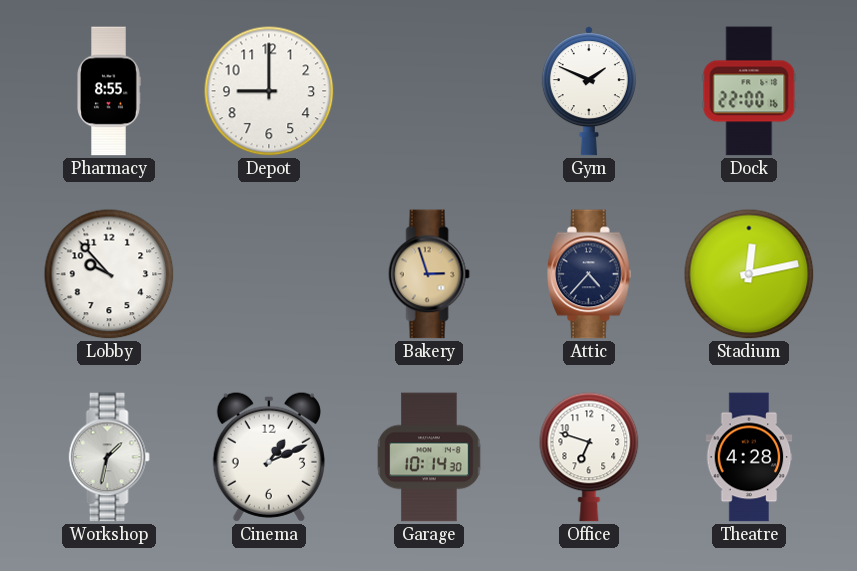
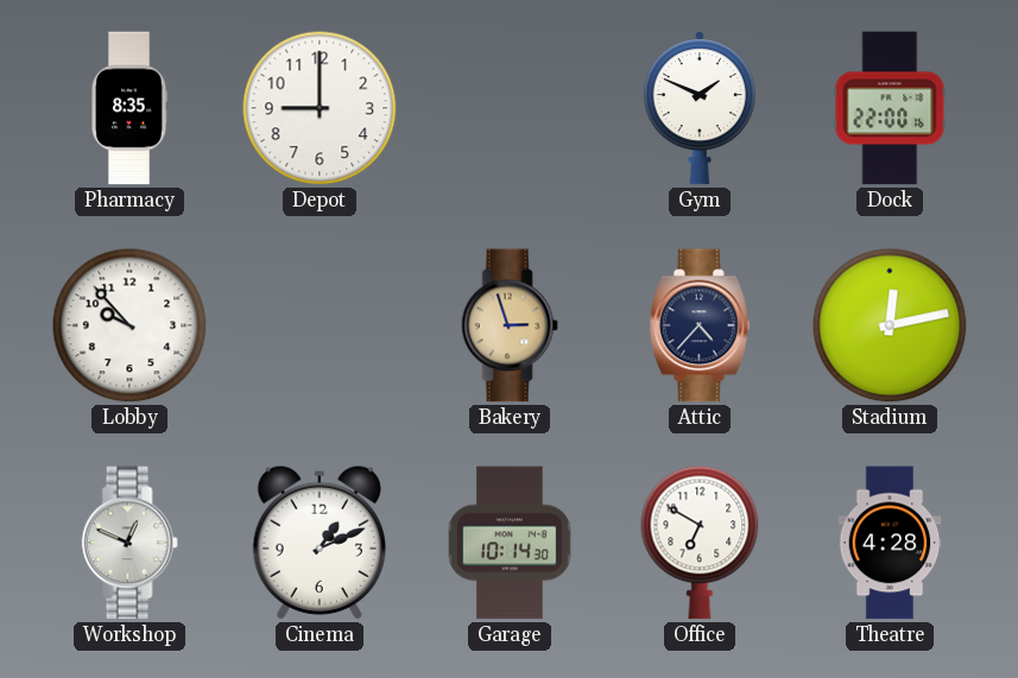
Pharmacy: 8:55 -> 8:35
Workshop: 1:32 -> 12:49
Office: 6:48 -> 6:50
